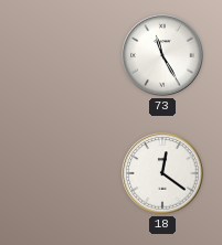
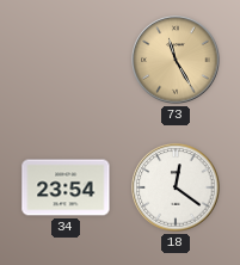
73 dial: white -> champagne
34: none -> 23:54
